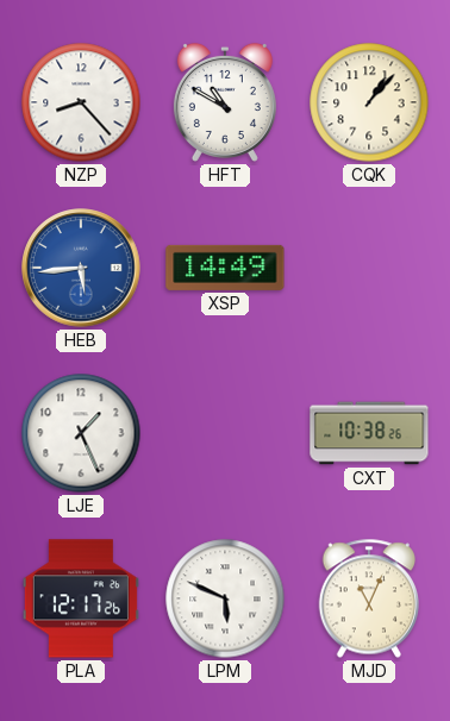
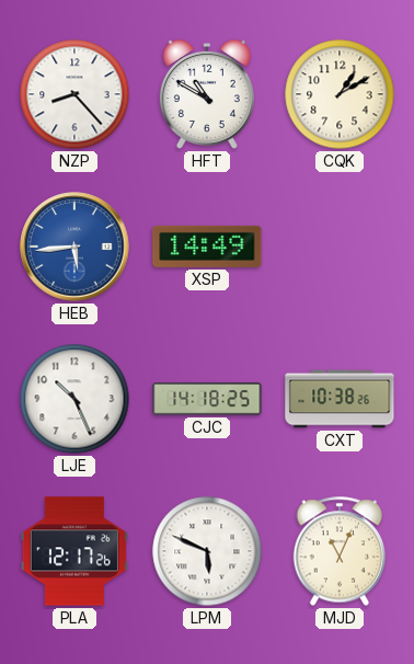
CQK: 1:07 -> 1:10
LJE: 1:26 -> 10:26
CJC: none -> 14:18
